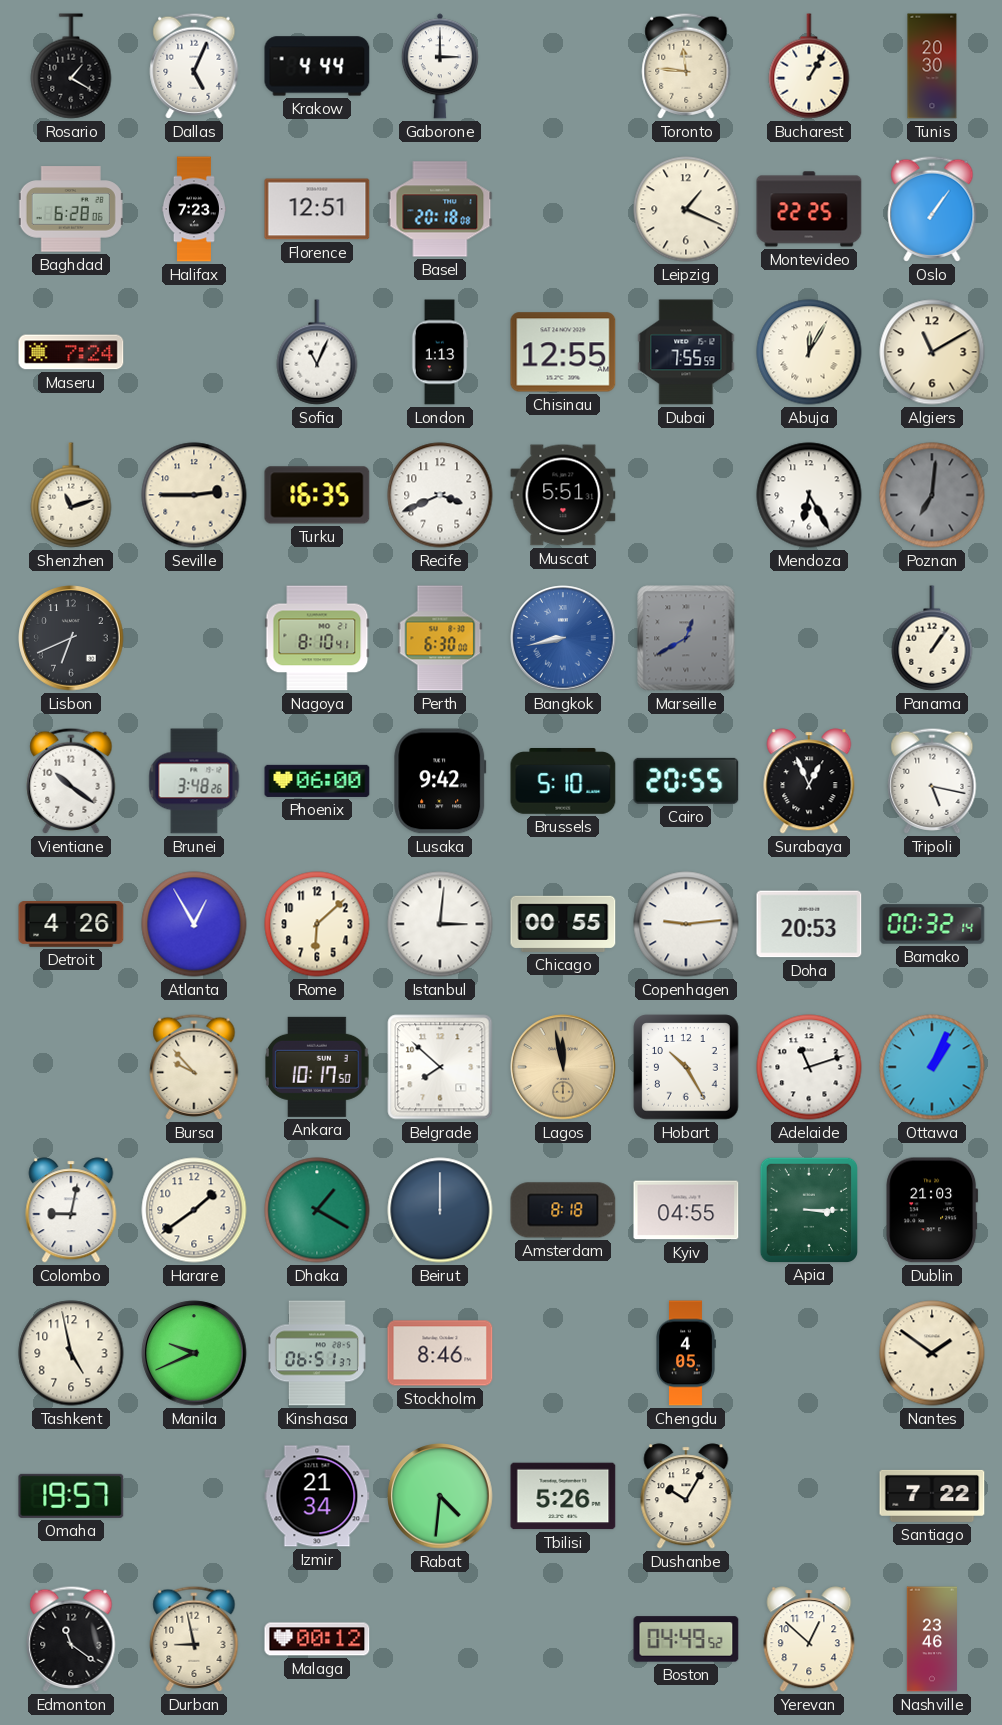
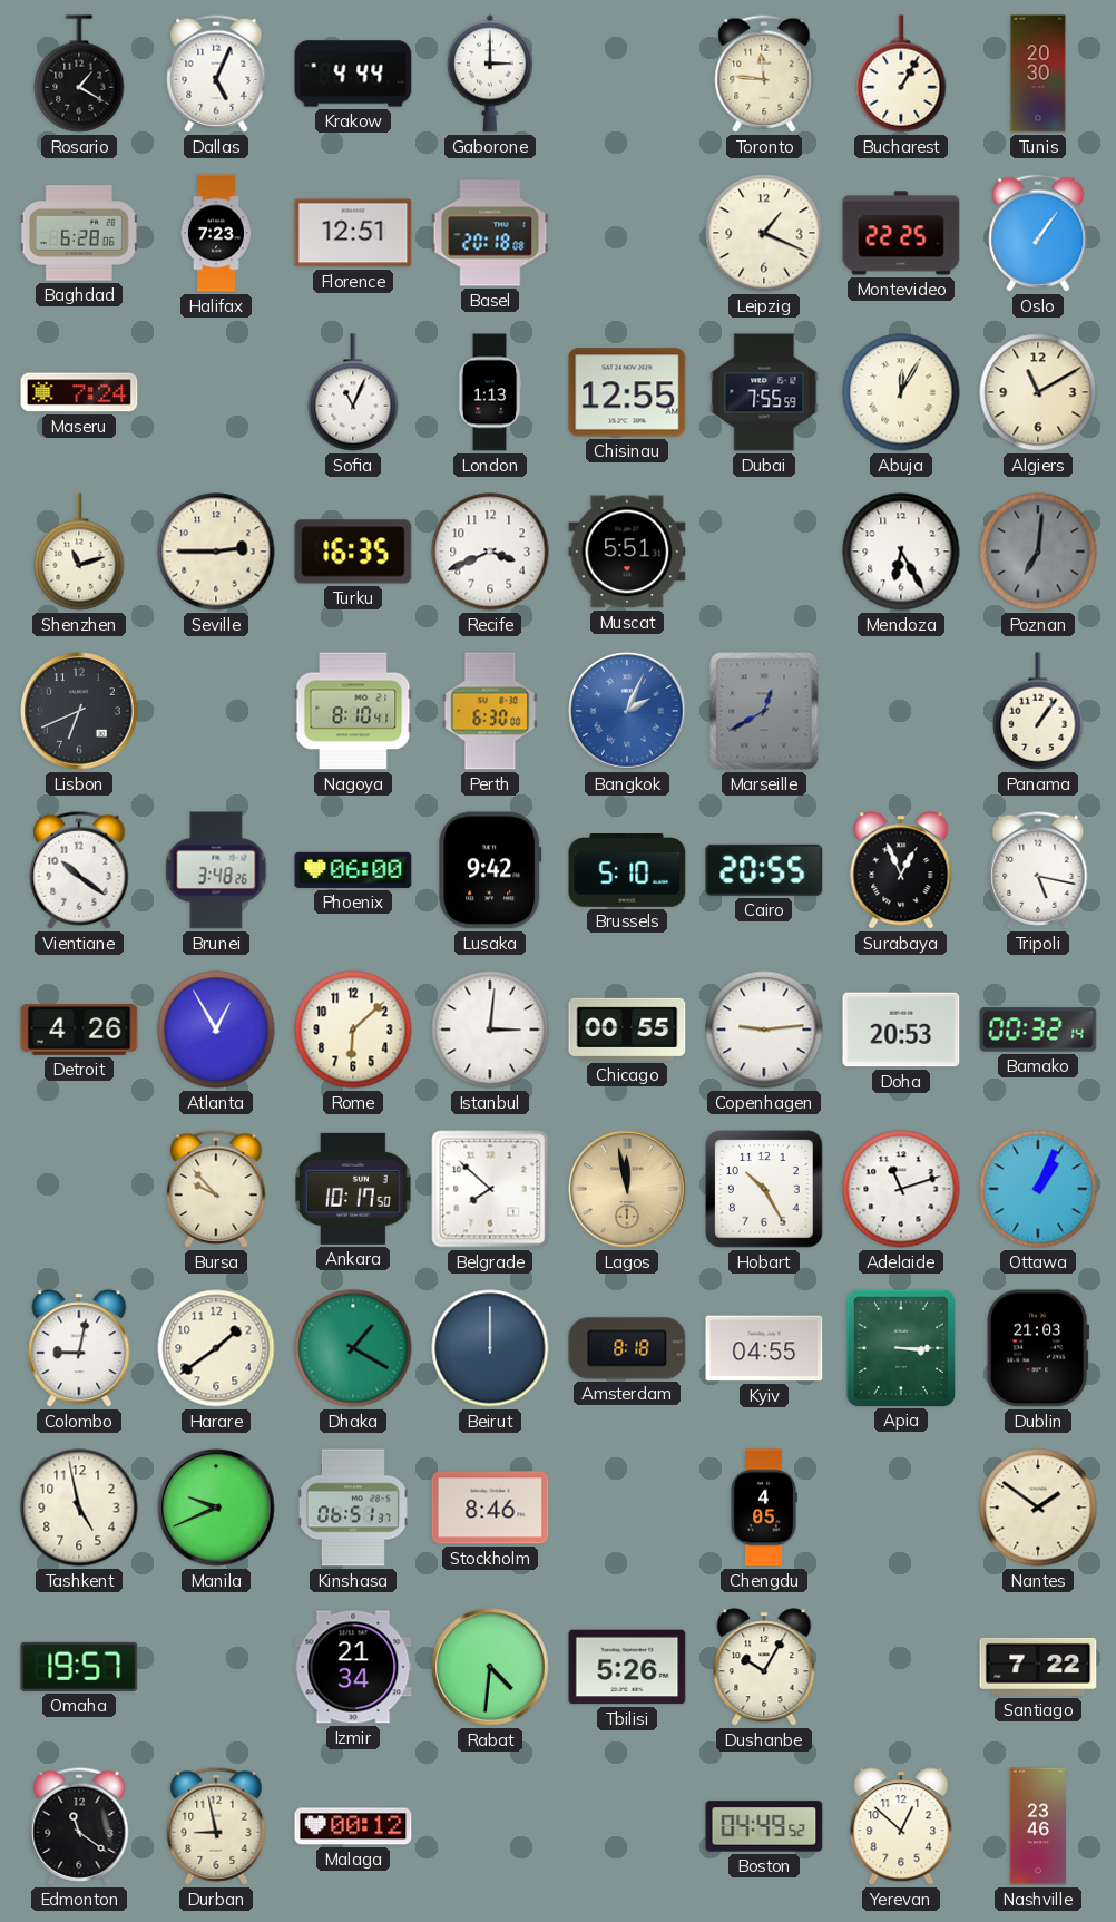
Bangkok: 8:43 -> 2:04
